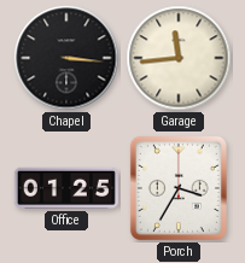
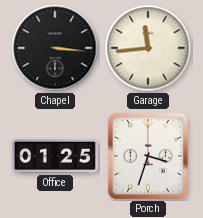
Porch: 3:35 -> 3:33
